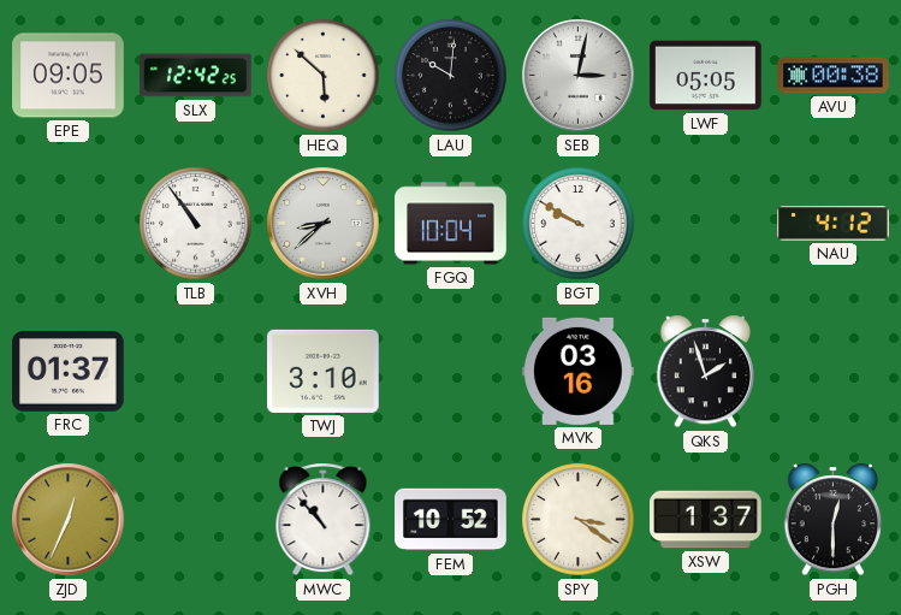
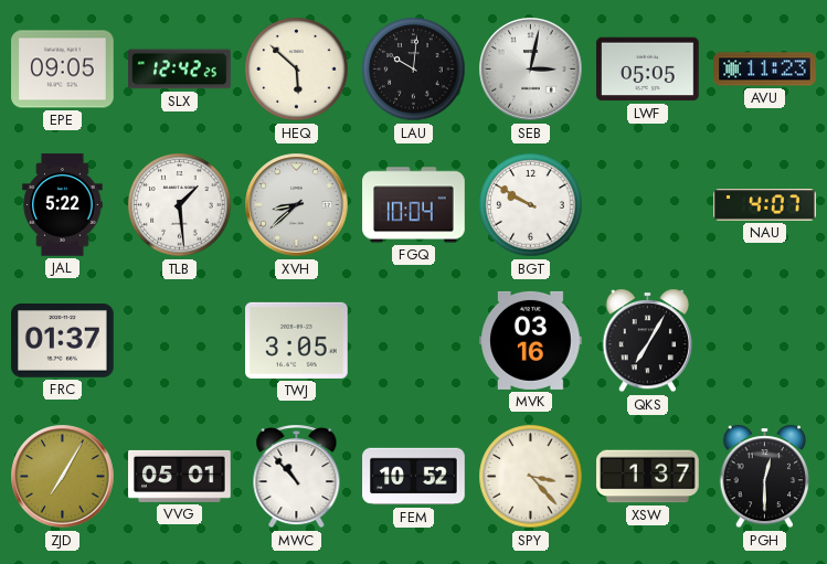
AVU: 00:38 -> 11:23
JAL: none -> 5:22
TLB: 10:54 -> 1:29
NAU: 4:12 -> 4:07
TWJ: 3:10 -> 3:05
QKS: 1:57 -> 7:05
ZJD: 12:34 -> 7:05
VVG: none -> 05:01
SPY: 3:21 -> 3:23
